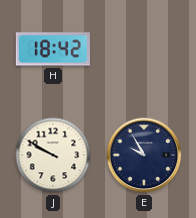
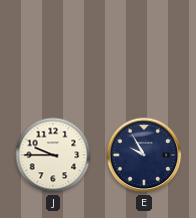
H: 18:42 -> none
J: 9:50 -> 9:45
